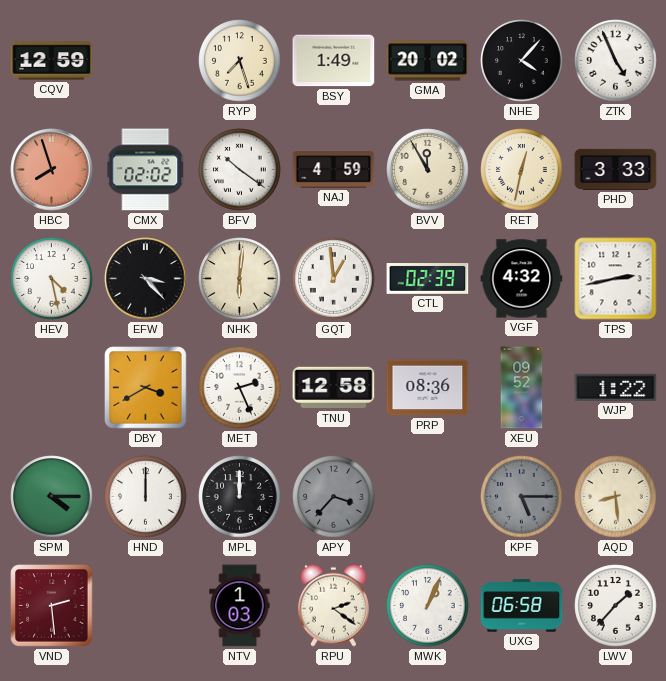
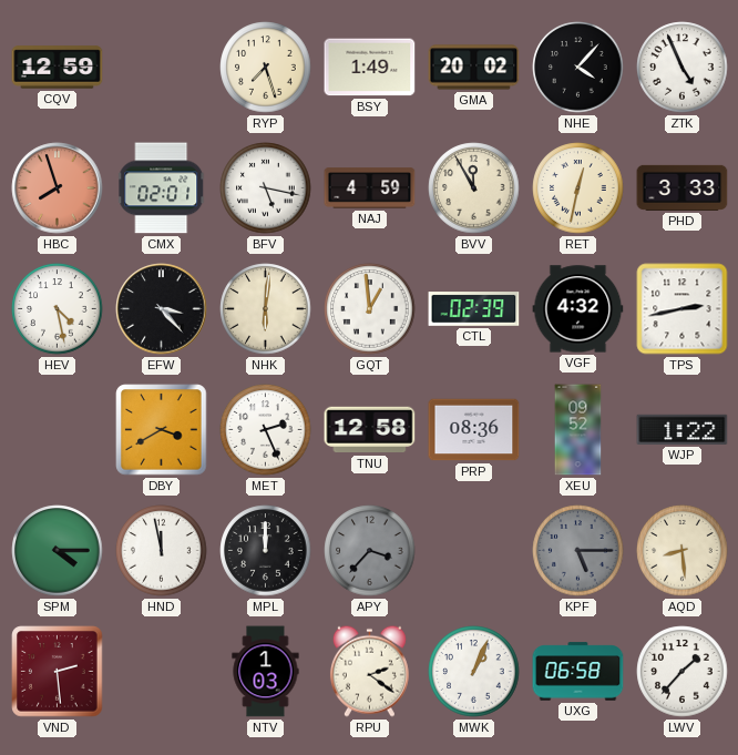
CMX: 02:02 -> 02:01
BFV: 10:21 -> 5:17
HND: 12:00 -> 11:58
